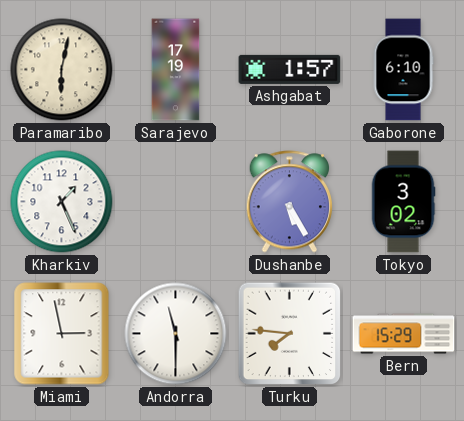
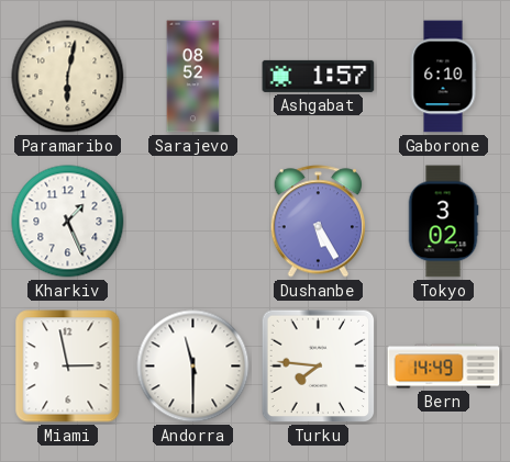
Sarajevo: 17:19 -> 08:52
Bern: 15:29 -> 14:49
